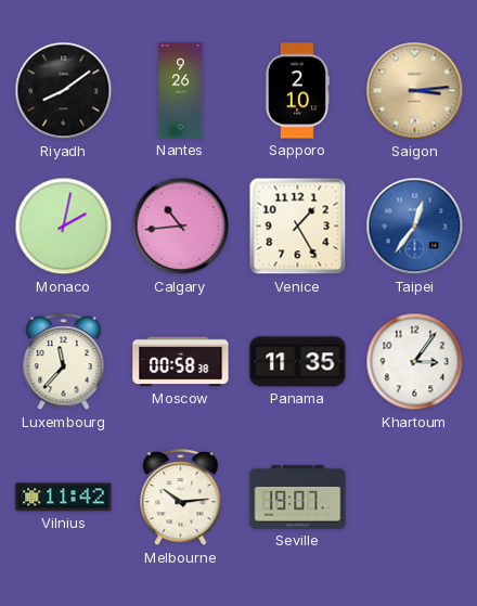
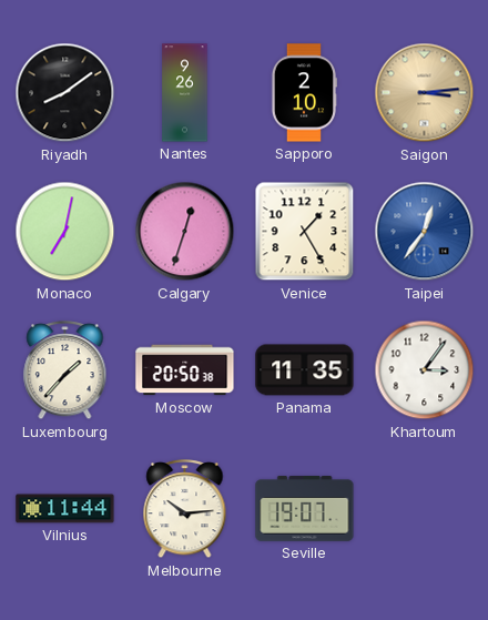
Monaco: 2:02 -> 7:02
Calgary: 10:44 -> 12:33
Luxembourg: 11:37 -> 1:37
Moscow: 00:58 -> 20:50
Vilnius: 11:42 -> 11:44
